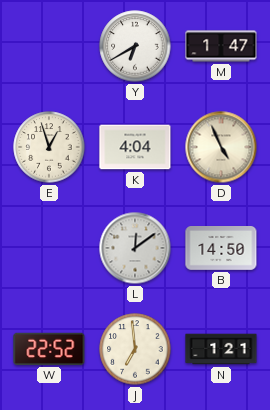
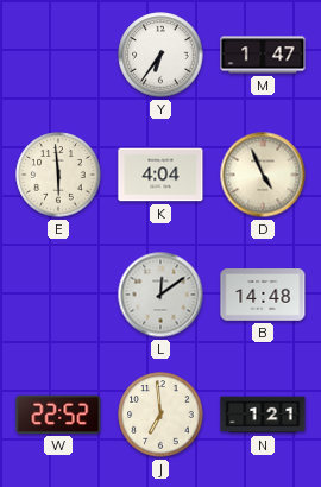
Y: 6:40 -> 6:36
E: 12:57 -> 5:59
B: 14:50 -> 14:48
